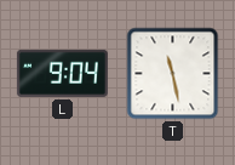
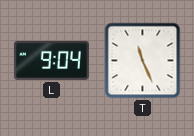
T: 11:28 -> 11:26
